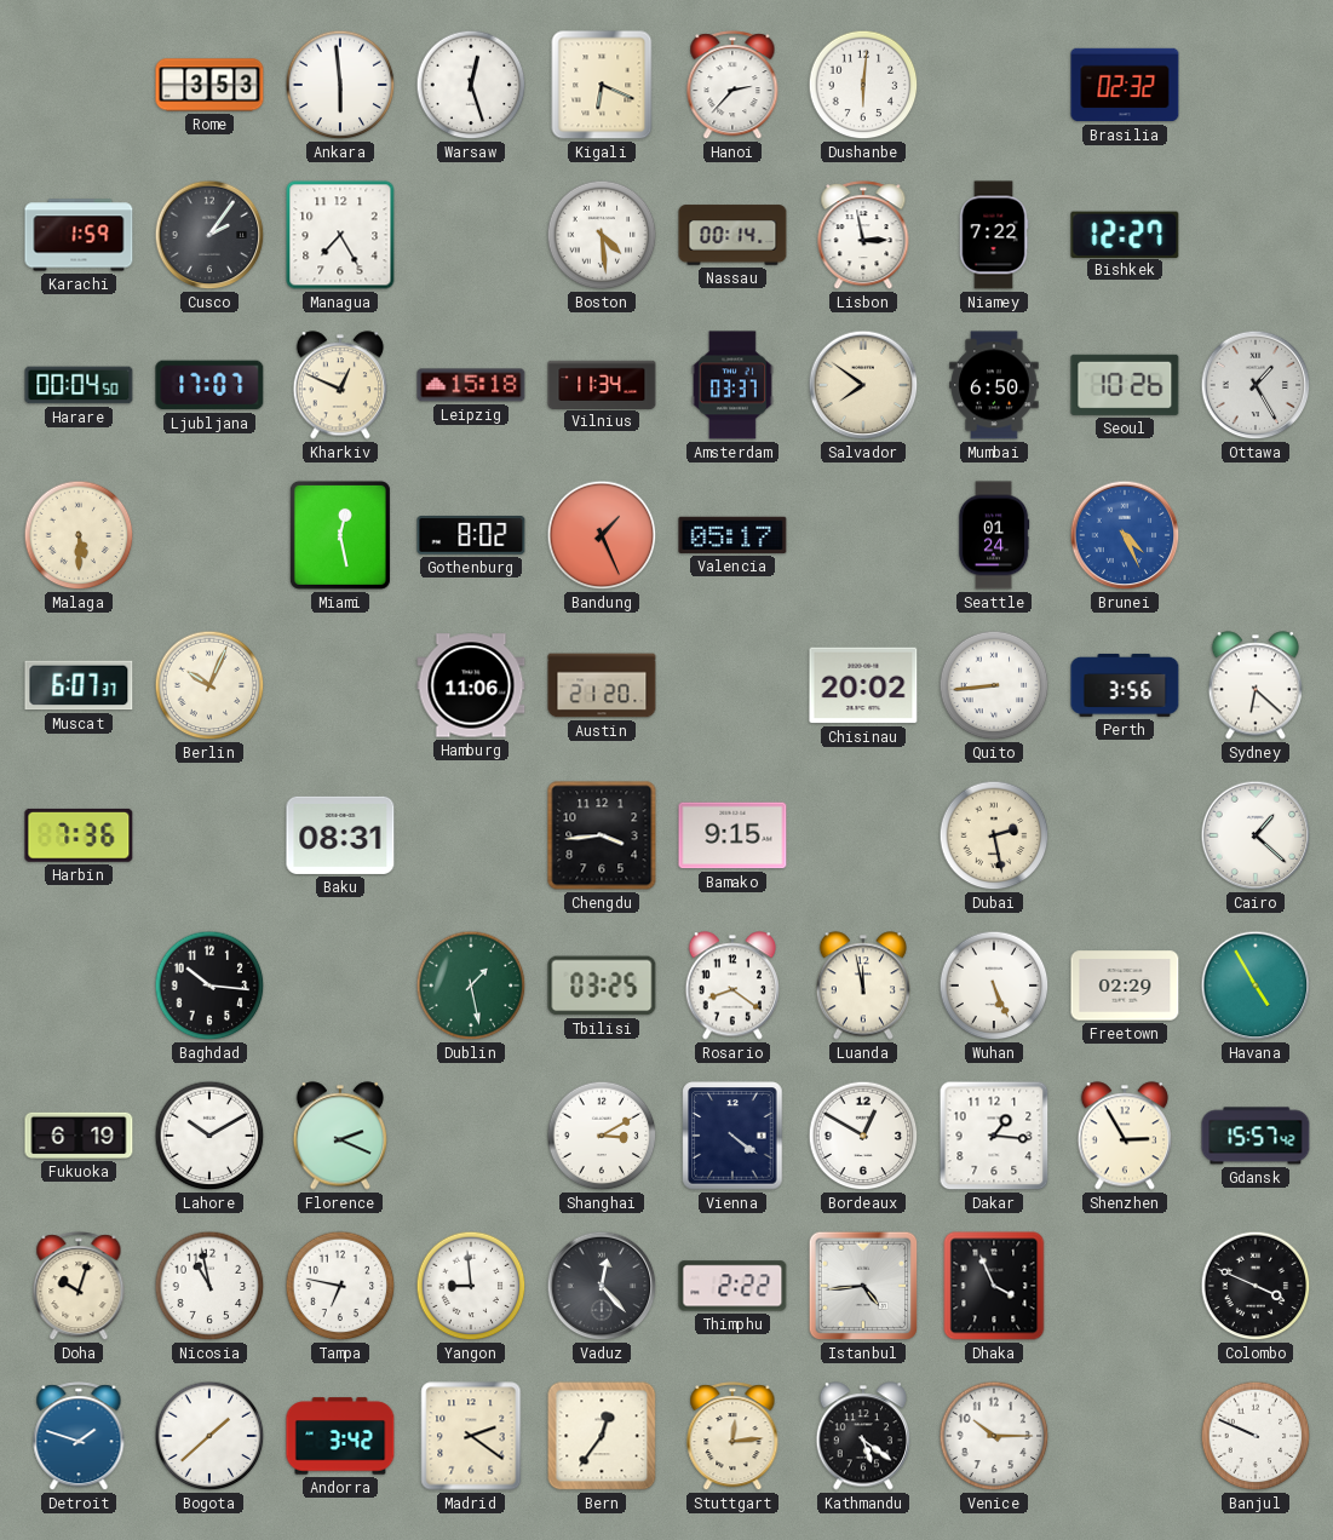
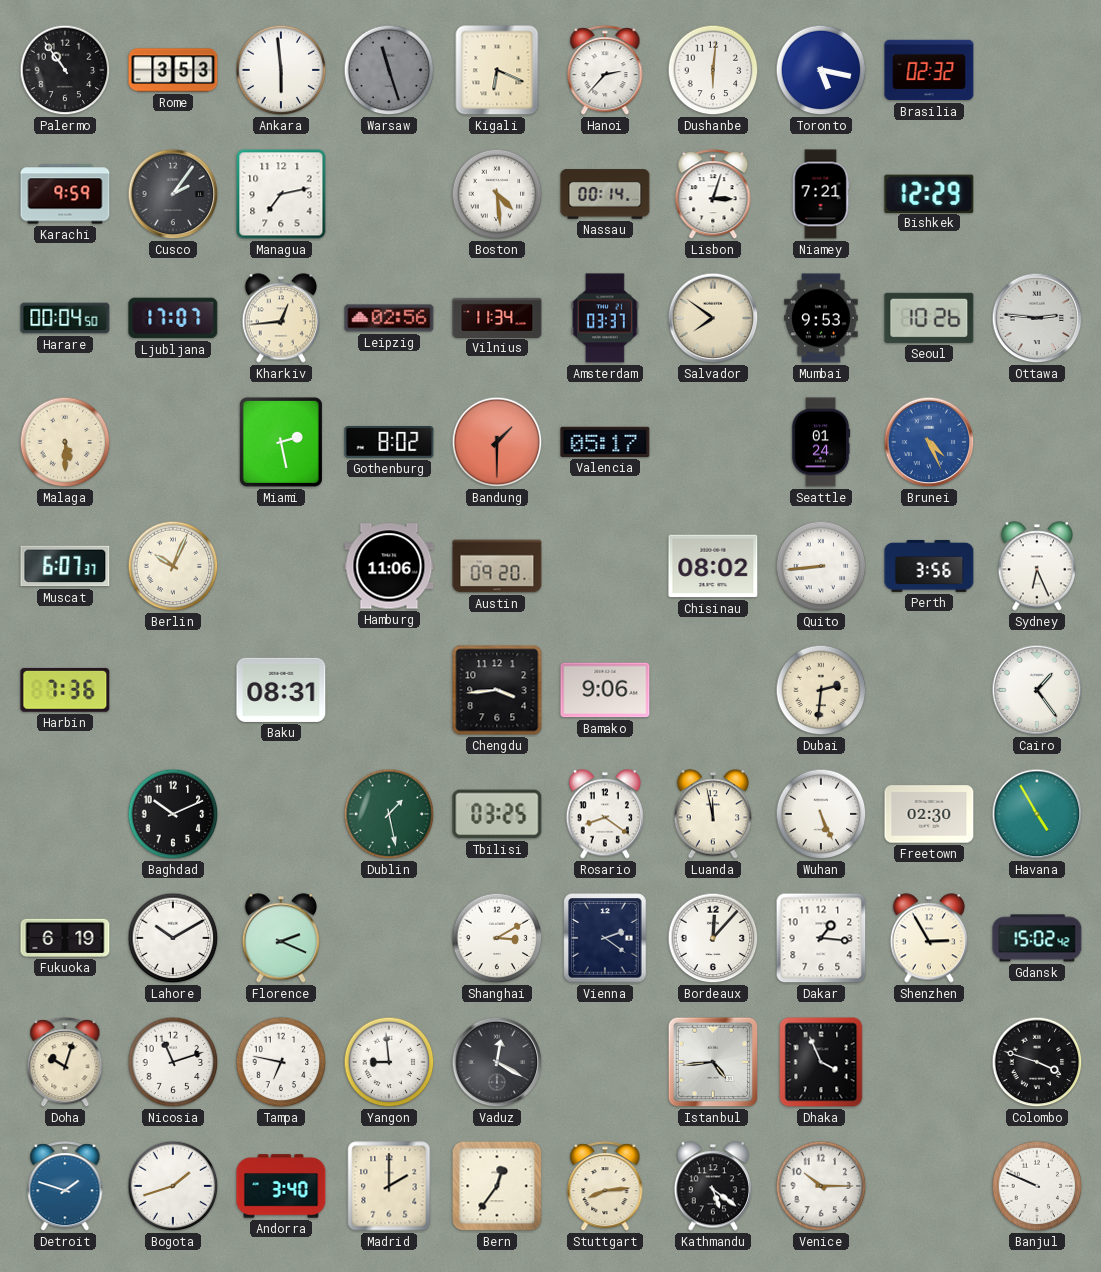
Palermo: none -> 10:54
Warsaw: 12:27 -> 11:27
Warsaw dial: white -> grey
Toronto: none -> 5:17
Karachi: 1:59 -> 9:59
Managua: 7:25 -> 7:13
Lisbon: 2:58 -> 3:03
Niamey: 7:22 -> 7:21
Bishkek: 12:27 -> 12:29
Kharkiv: 12:49 -> 12:44
Leipzig: 15:18 -> 02:56
Mumbai: 6:50 -> 9:53
Ottawa: 1:25 -> 2:46
Miami: 12:28 -> 2:28
Bandung: 1:26 -> 1:30
Austin: 21:20 -> 09:20
Chisinau: 20:02 -> 08:02
Sydney: 6:22 -> 6:26
Bamako: 9:15 -> 9:06
Dubai: 2:28 -> 2:31
Cairo: 1:22 -> 1:24
Baghdad: 10:16 -> 10:11
Freetown: 02:29 -> 02:30
Vienna: 4:21 -> 2:21
Bordeaux: 12:50 -> 12:07
Gdansk: 15:57 -> 15:02
Nicosia: 10:58 -> 11:12
Vaduz: 12:23 -> 12:20
Thimphu: 2:22 -> none
Colombo: 3:49 -> 3:48
Bogota: 1:38 -> 1:42
Andorra: 3:42 -> 3:40
Madrid: 2:21 -> 2:00
Stuttgart: 12:14 -> 8:14
